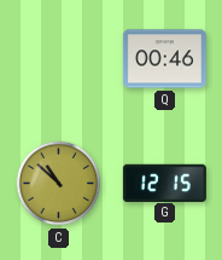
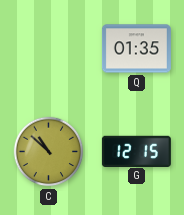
Q: 00:46 -> 01:35
